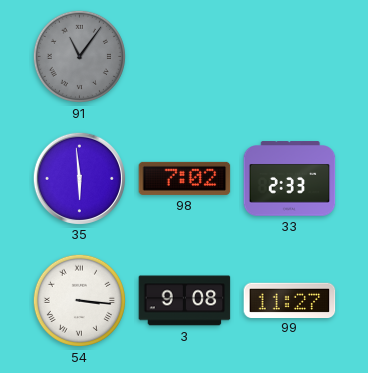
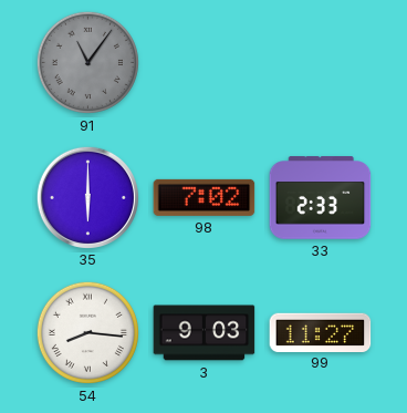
35: 5:59 -> 6:00
54: 3:16 -> 8:16
3: 9:08 -> 9:03
